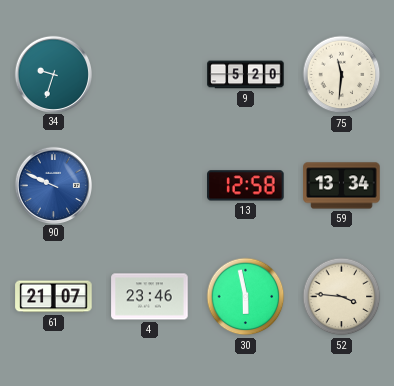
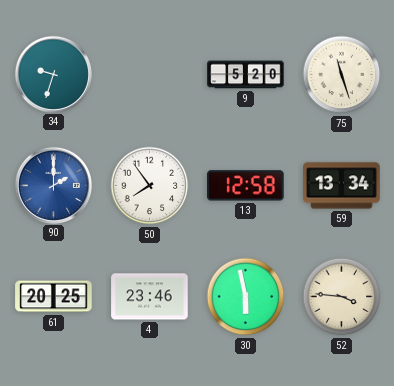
75: 11:31 -> 11:27
90: 9:49 -> 2:00
50: none -> 7:54
61: 21:07 -> 20:25
